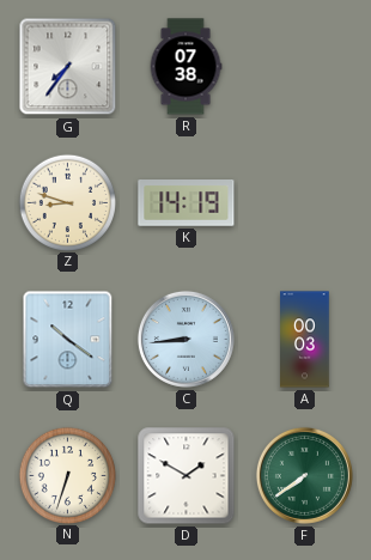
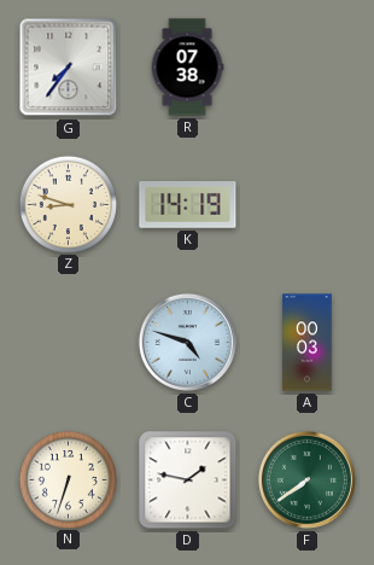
Q: 10:21 -> none
C: 8:44 -> 4:48
D: 1:50 -> 1:47
